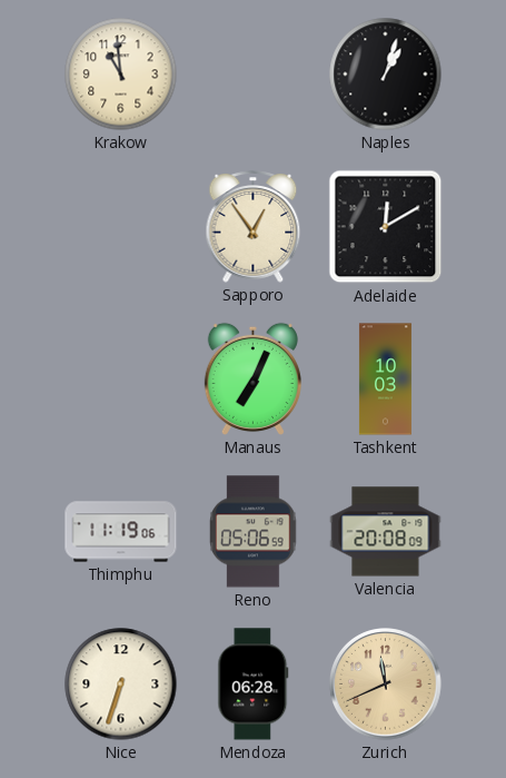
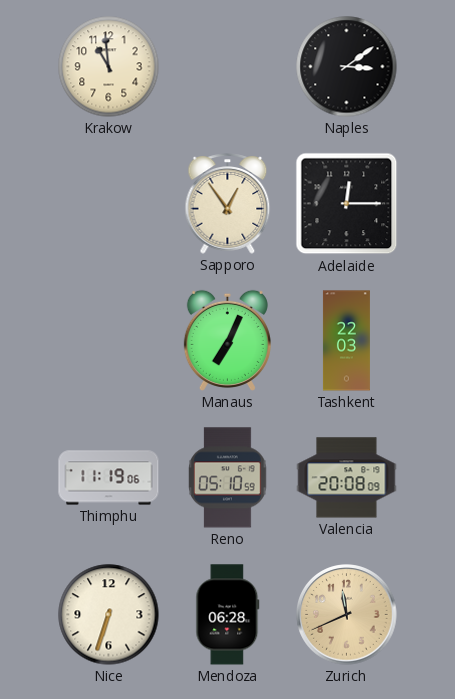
Naples: 1:03 -> 3:09
Adelaide: 12:10 -> 12:15
Tashkent: 10:03 -> 22:03
Reno: 05:06 -> 05:10
